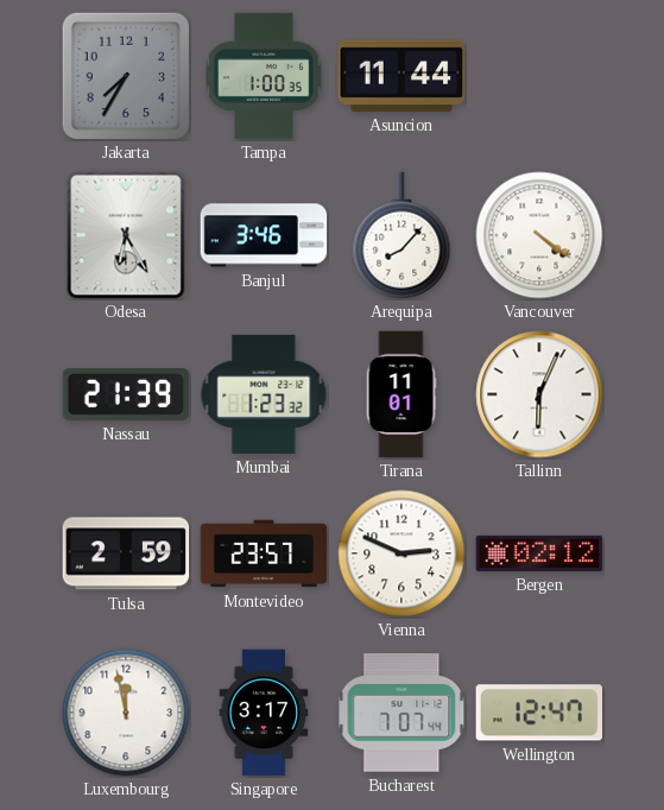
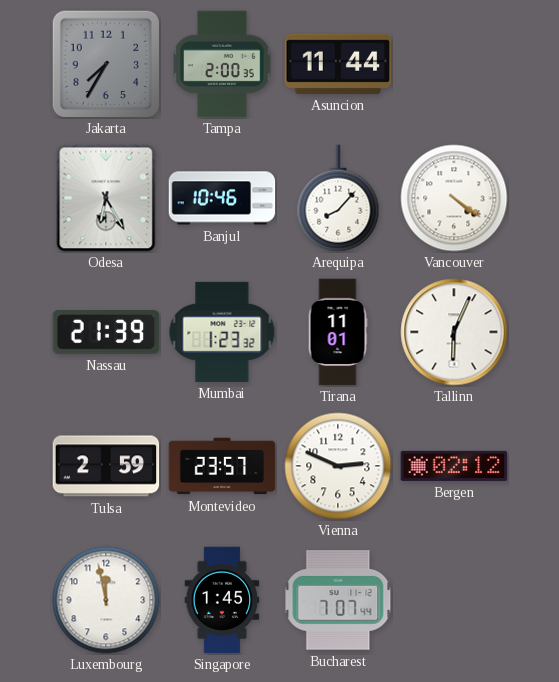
Tampa: 1:00 -> 2:00
Banjul: 3:46 -> 10:46
Singapore: 3:17 -> 1:45
Wellington: 12:47 -> none
